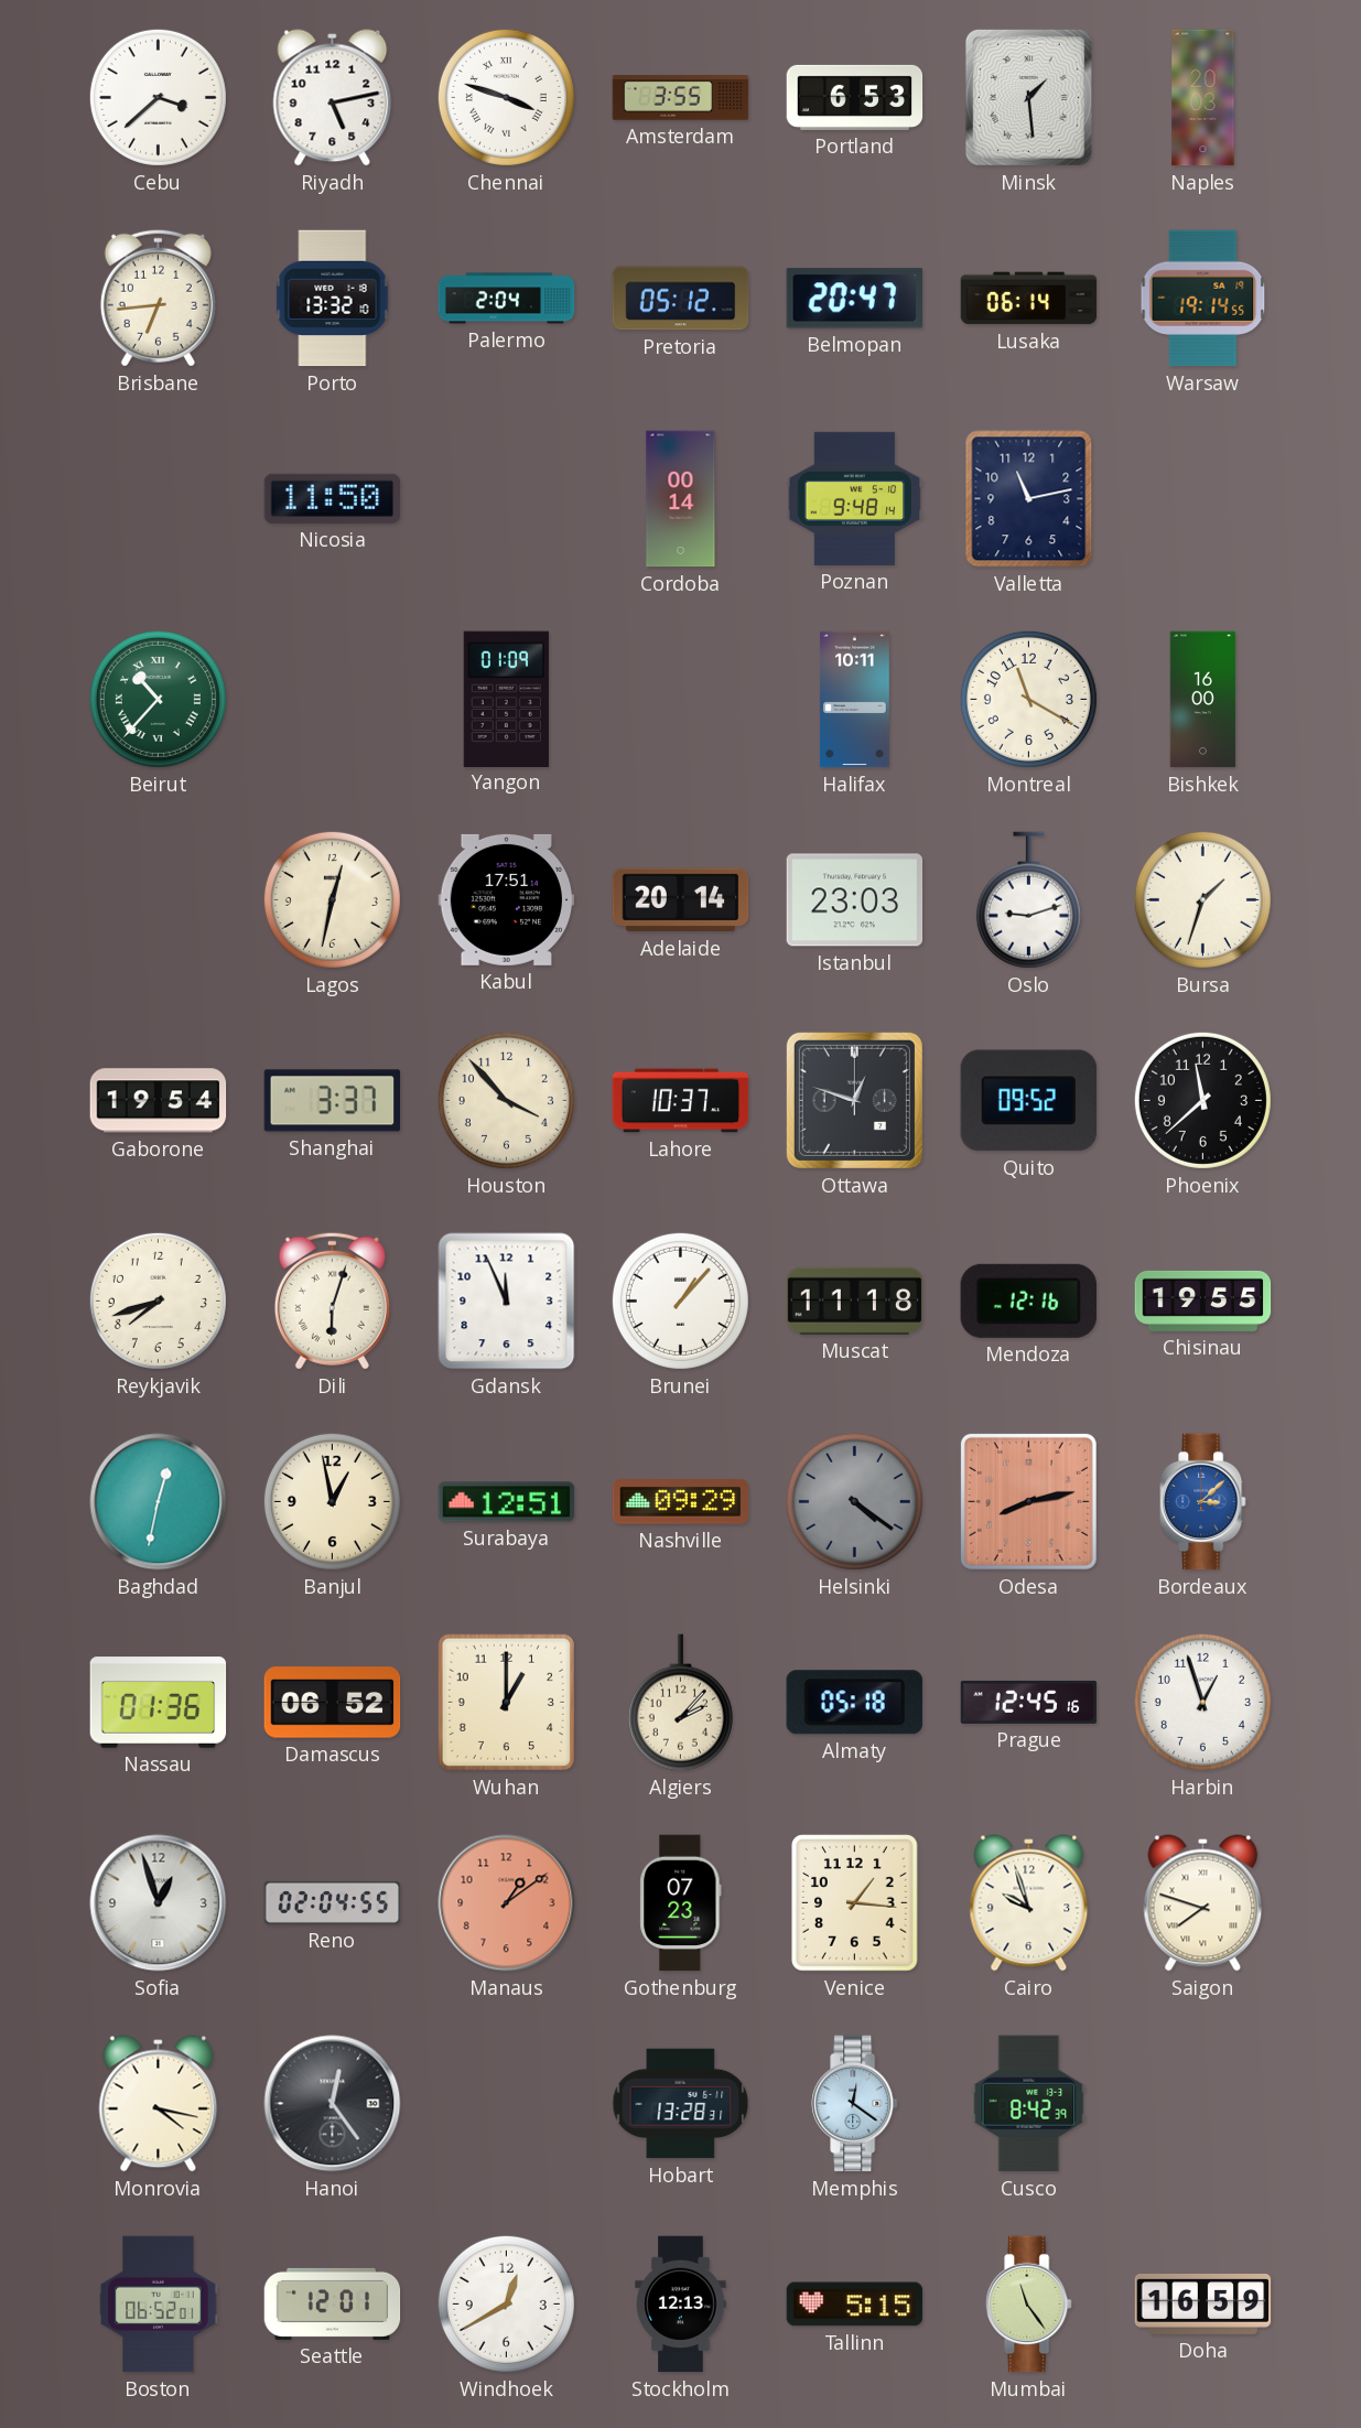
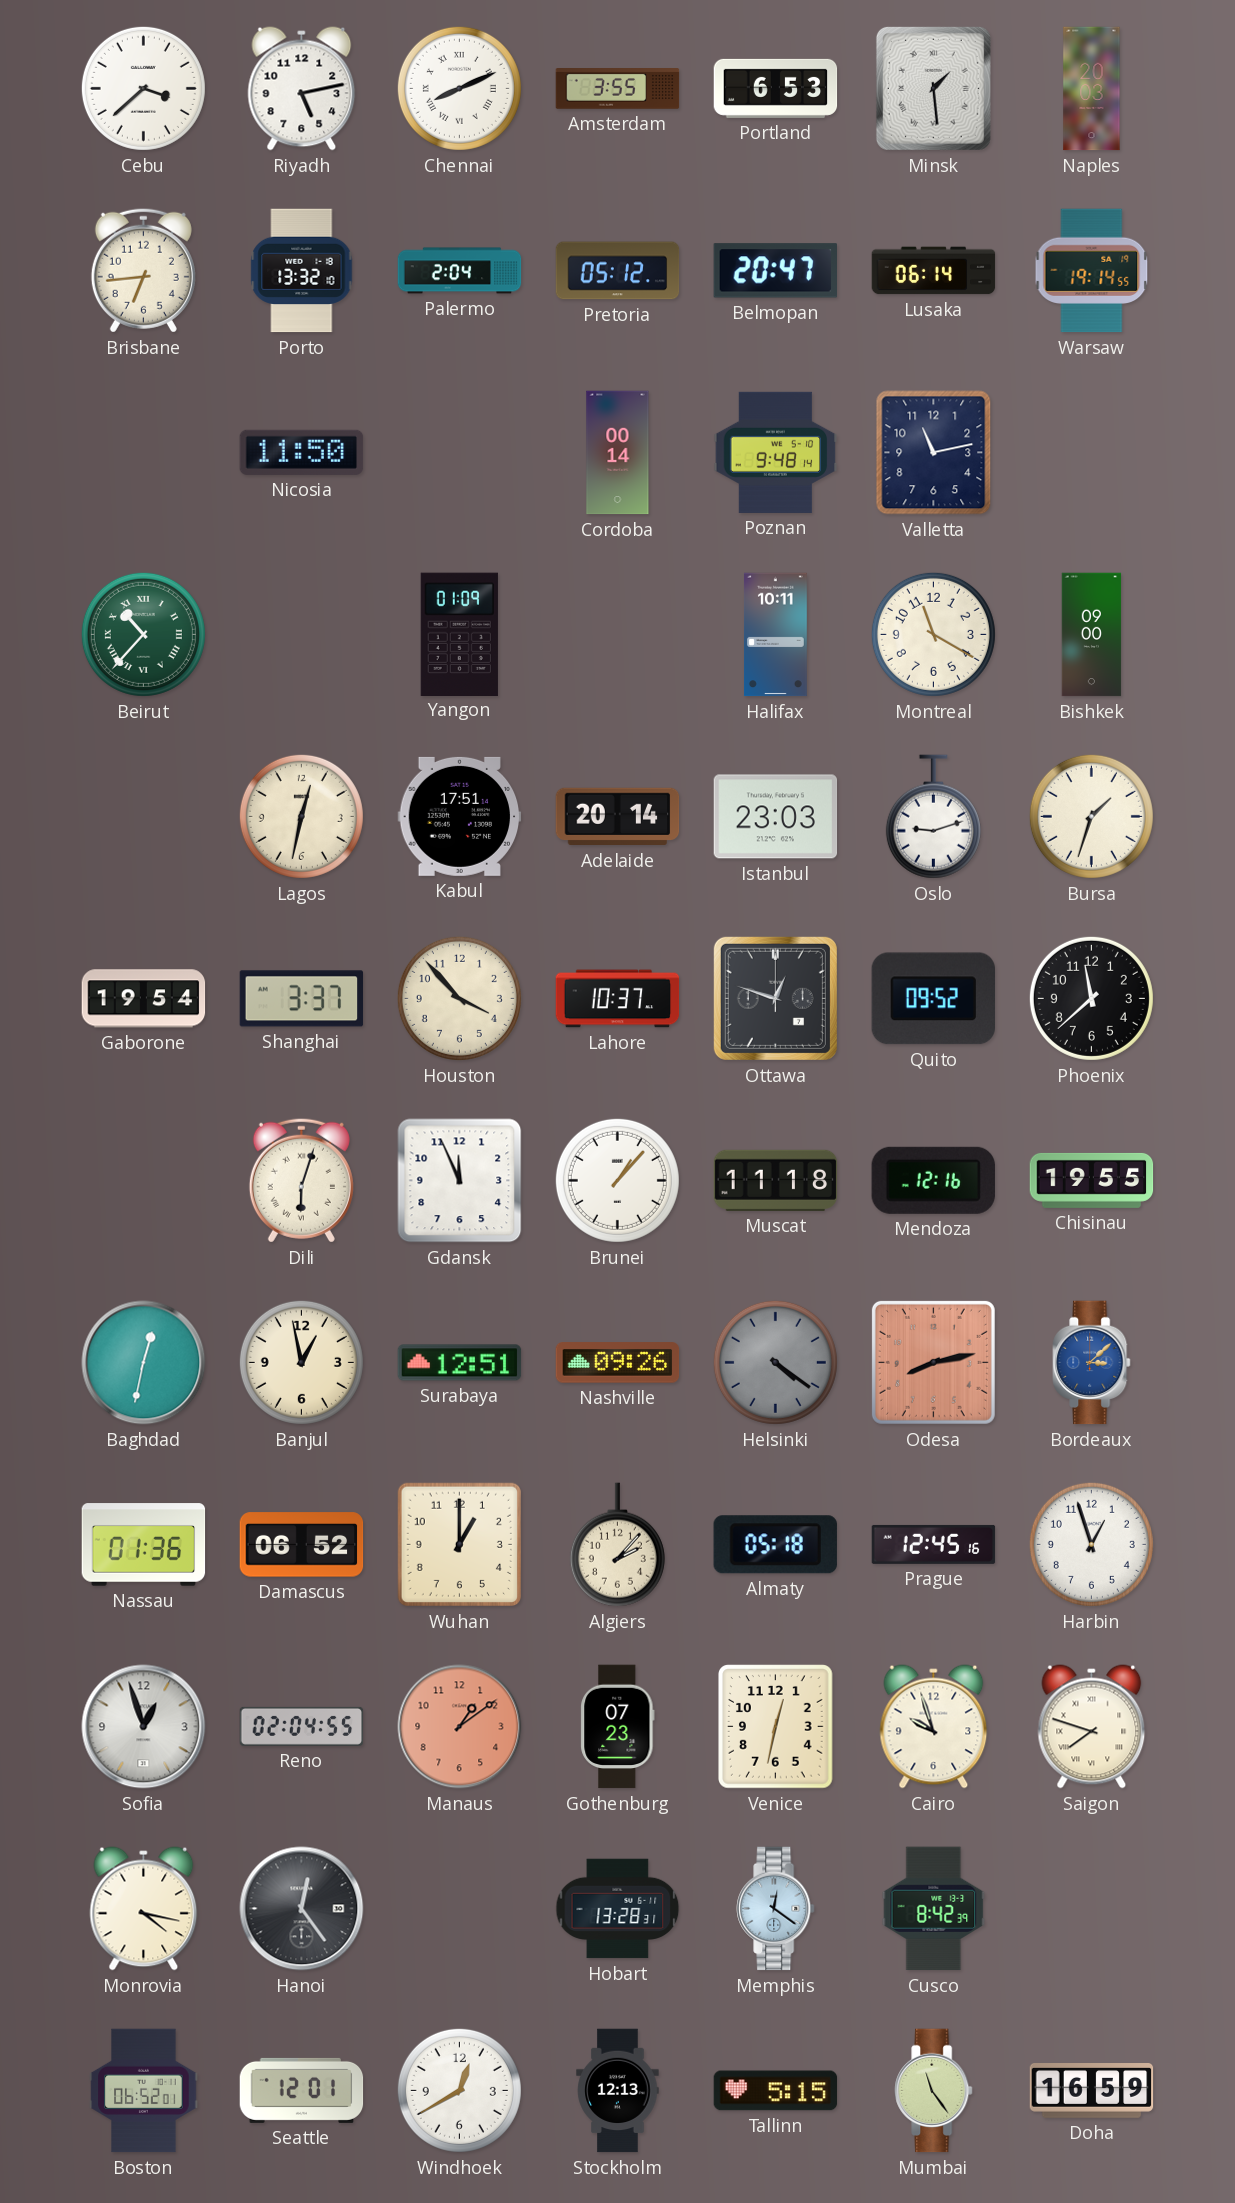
Chennai: 3:48 -> 8:11
Bishkek: 16:00 -> 09:00
Reykjavik: 7:42 -> none
Nashville: 09:29 -> 09:26
Venice: 1:16 -> 12:32
